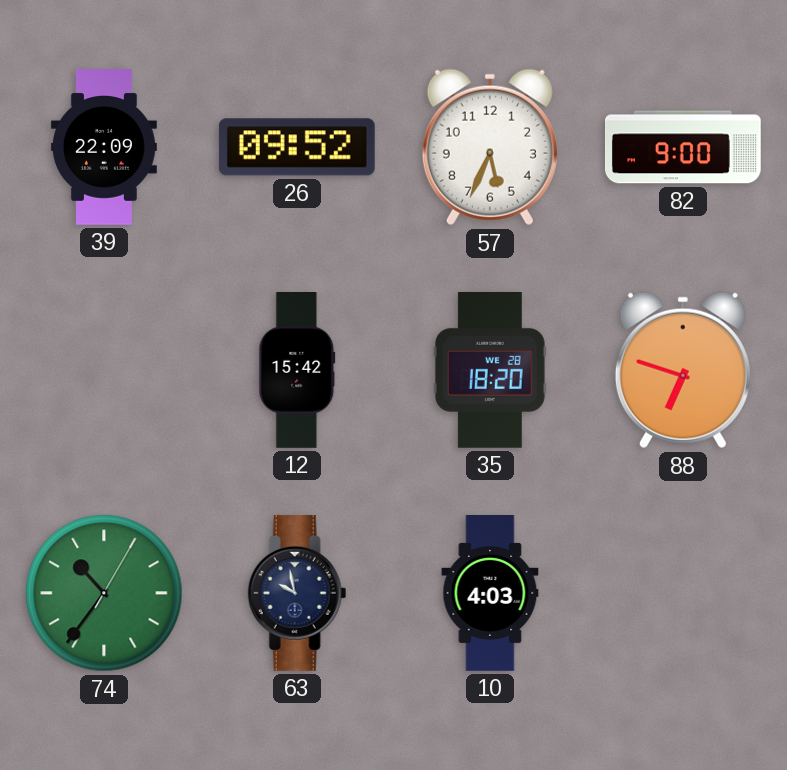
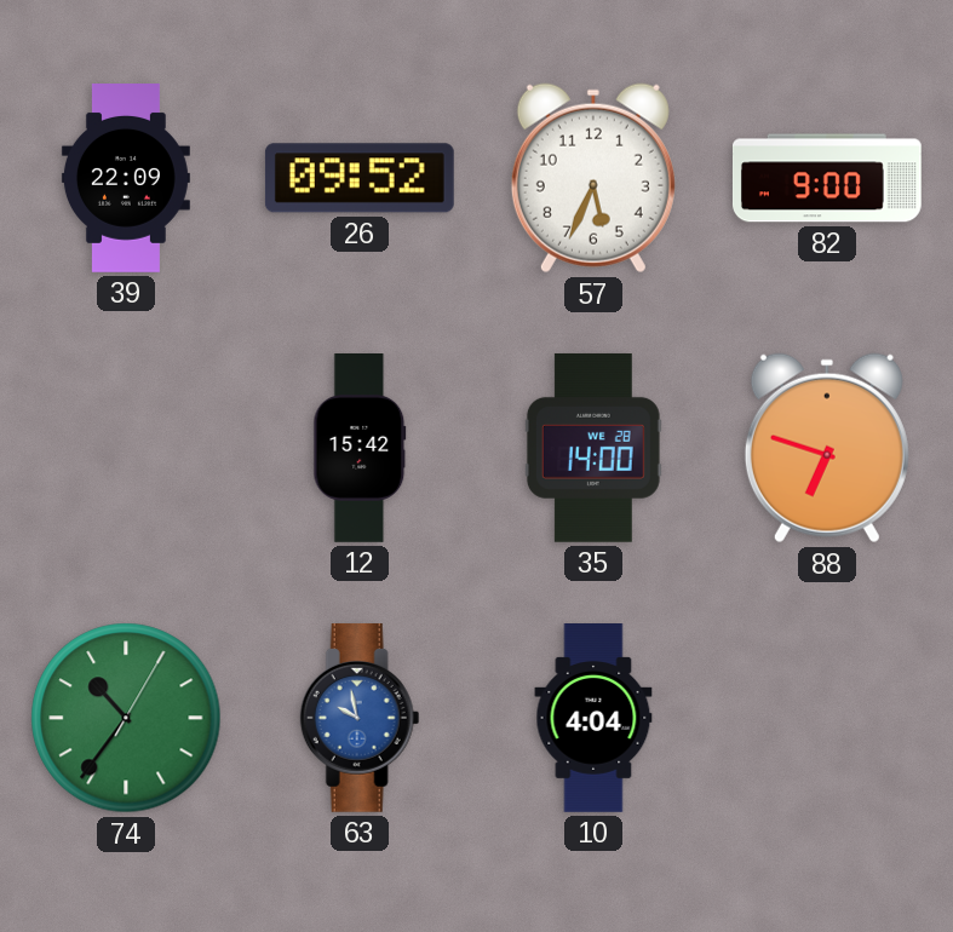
35: 18:20 -> 14:00
63 dial: navy -> blue
10: 4:03 -> 4:04
